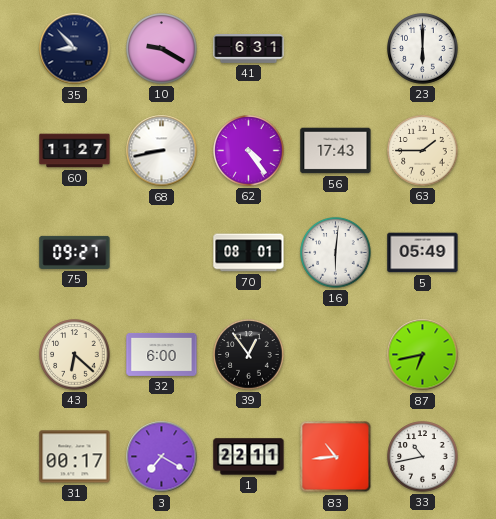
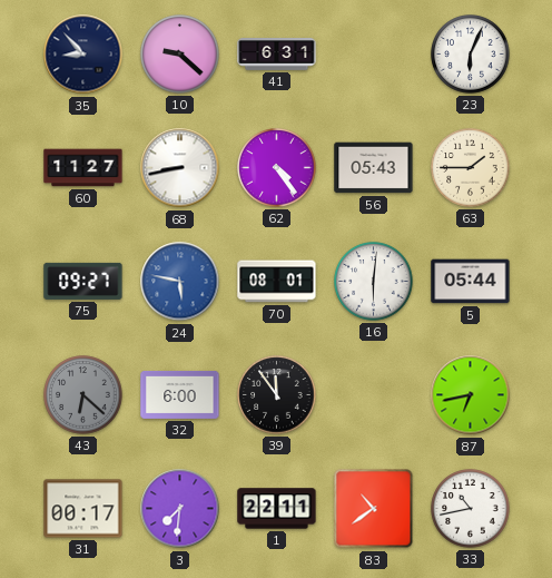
10: 9:20 -> 9:22
23: 6:00 -> 6:04
56: 17:43 -> 05:43
24: none -> 5:47
5: 05:49 -> 05:44
43 dial: cream -> grey
39: 12:54 -> 11:54
3: 7:20 -> 7:31
83: 10:44 -> 10:39
